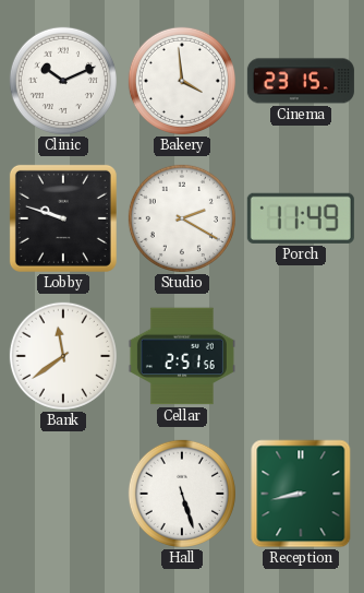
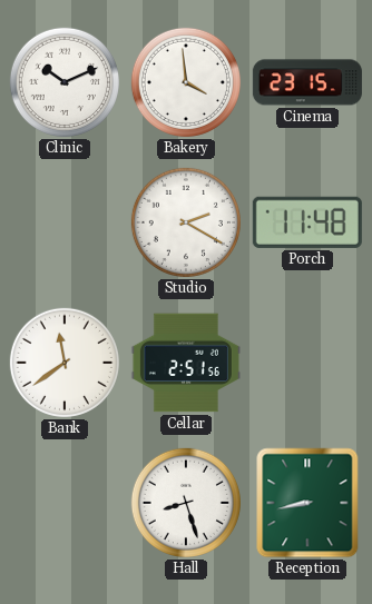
Lobby: 9:48 -> none
Porch: 11:49 -> 11:48
Hall: 5:27 -> 8:27
